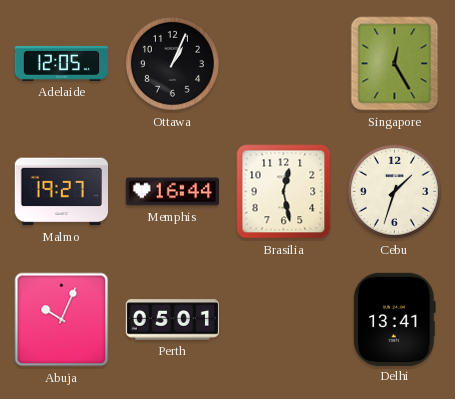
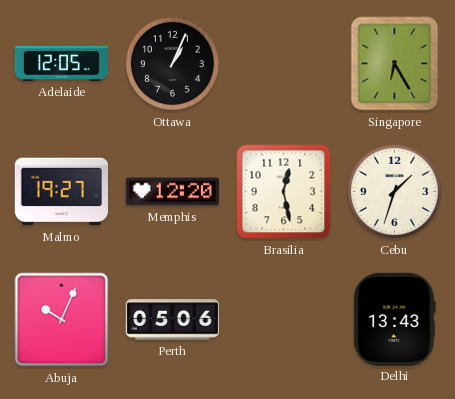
Singapore: 12:25 -> 6:25
Memphis: 16:44 -> 12:20
Perth: 05:01 -> 05:06
Delhi: 13:41 -> 13:43
